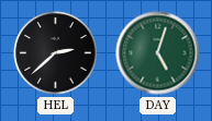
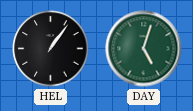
HEL: 2:38 -> 1:06
